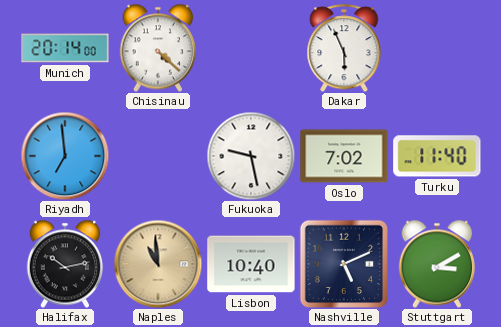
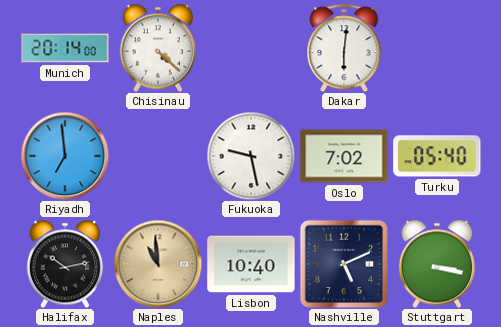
Dakar: 5:56 -> 6:01
Turku: 11:40 -> 05:40
Stuttgart: 3:10 -> 3:17
